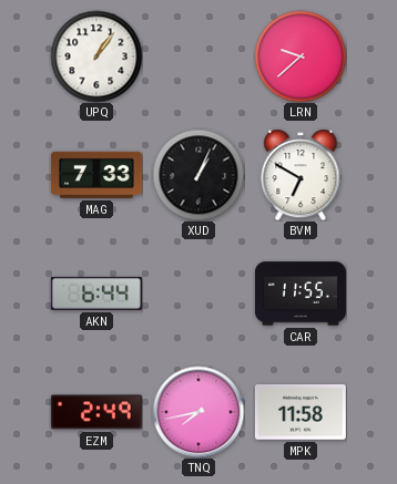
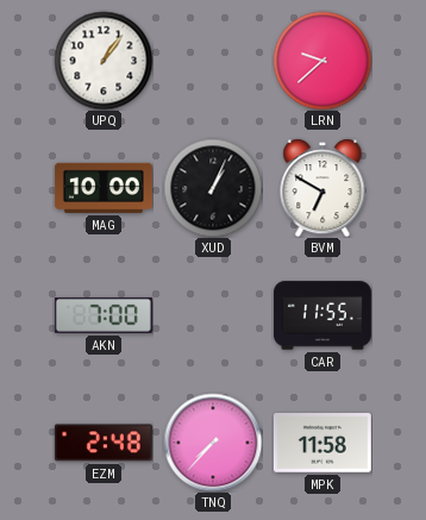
MAG: 7:33 -> 10:00
AKN: 6:44 -> 7:00
EZM: 2:49 -> 2:48
TNQ: 7:43 -> 7:37
